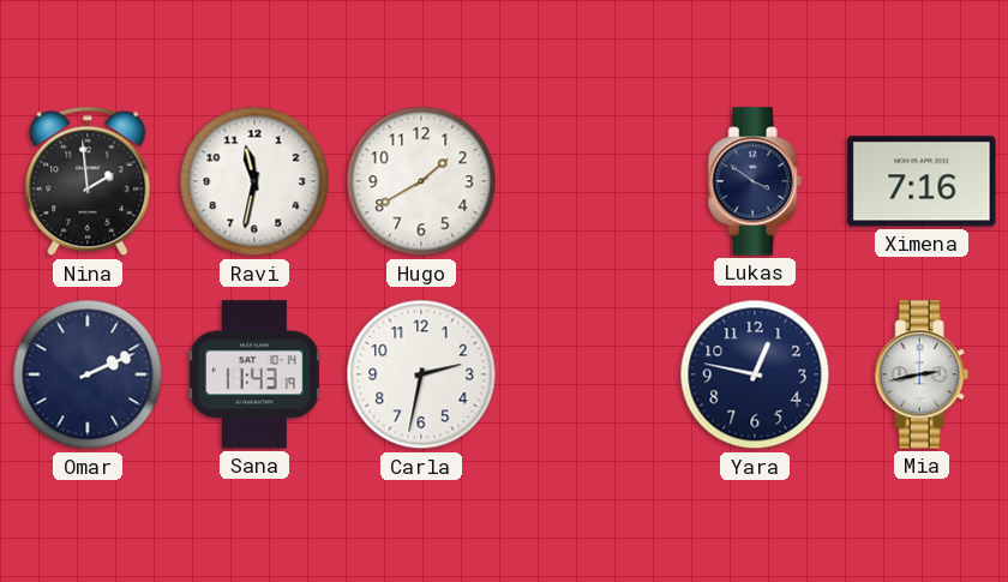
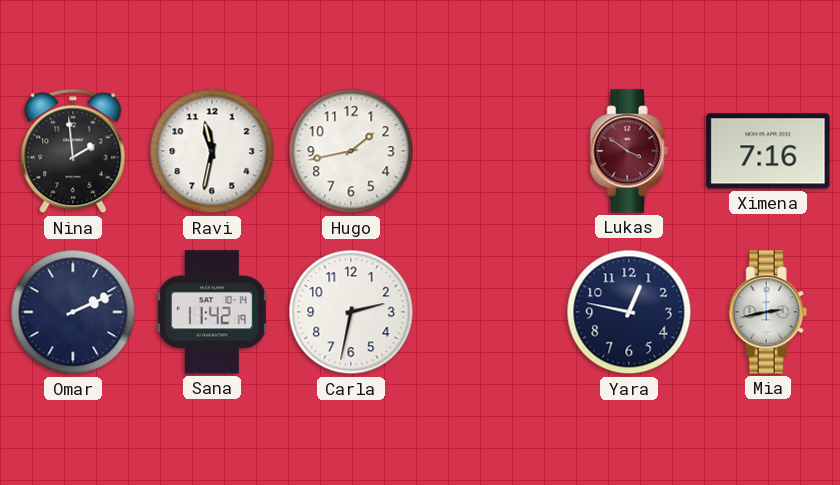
Hugo: 1:40 -> 1:43
Lukas dial: navy -> burgundy
Sana: 11:43 -> 11:42
